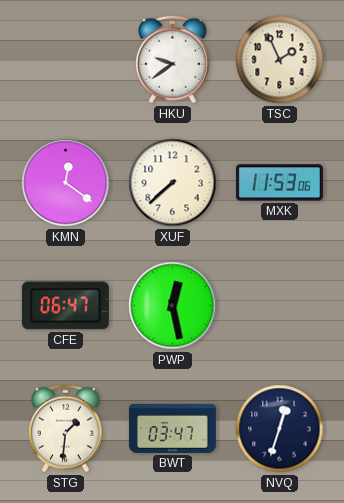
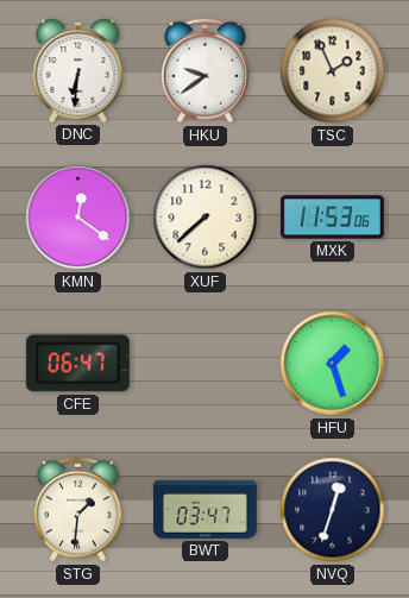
DNC: none -> 6:31
PWP: 12:28 -> none
HFU: none -> 1:27
